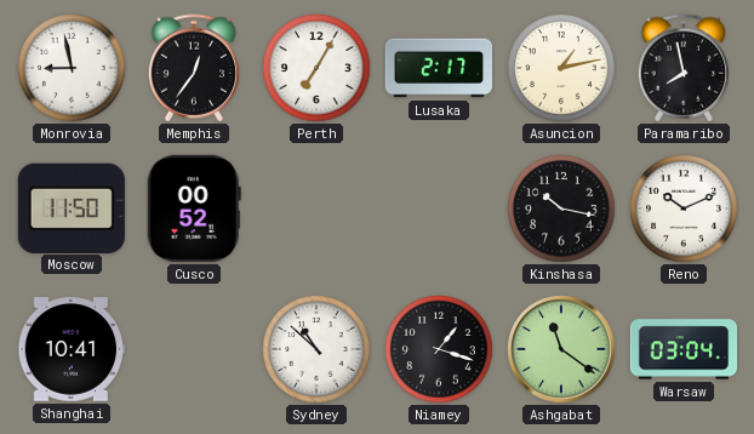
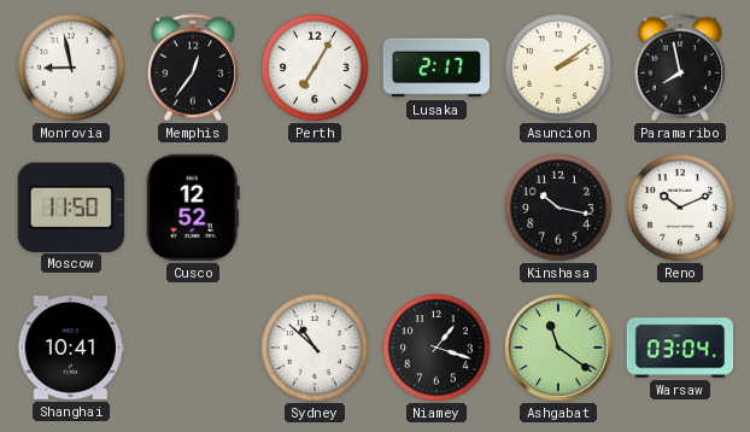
Asuncion: 1:13 -> 2:09
Cusco: 00:52 -> 12:52
